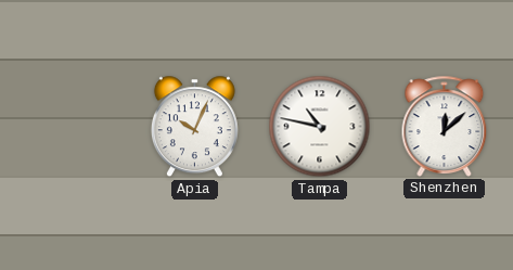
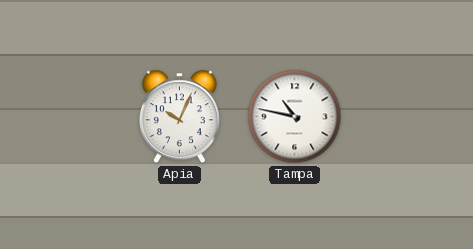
Shenzhen: 12:08 -> none
